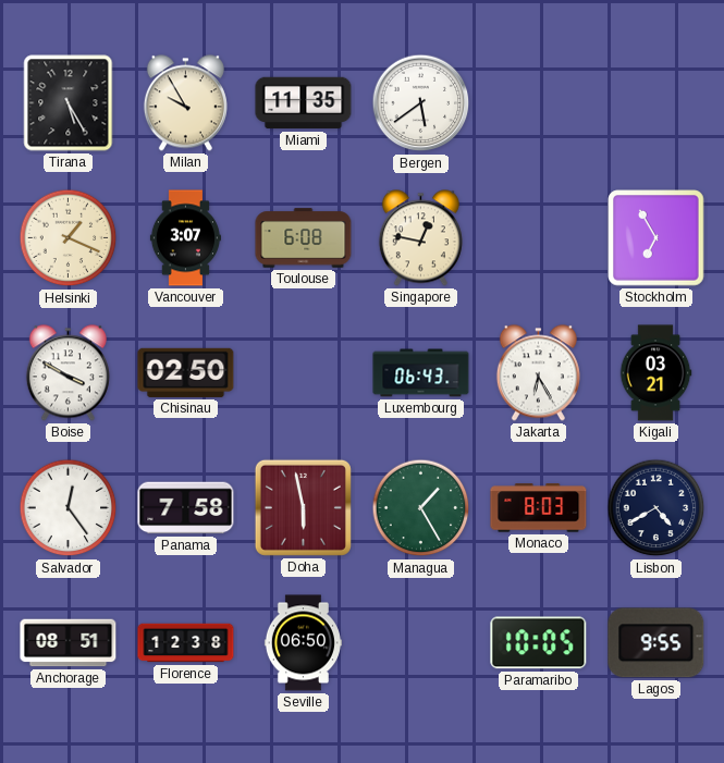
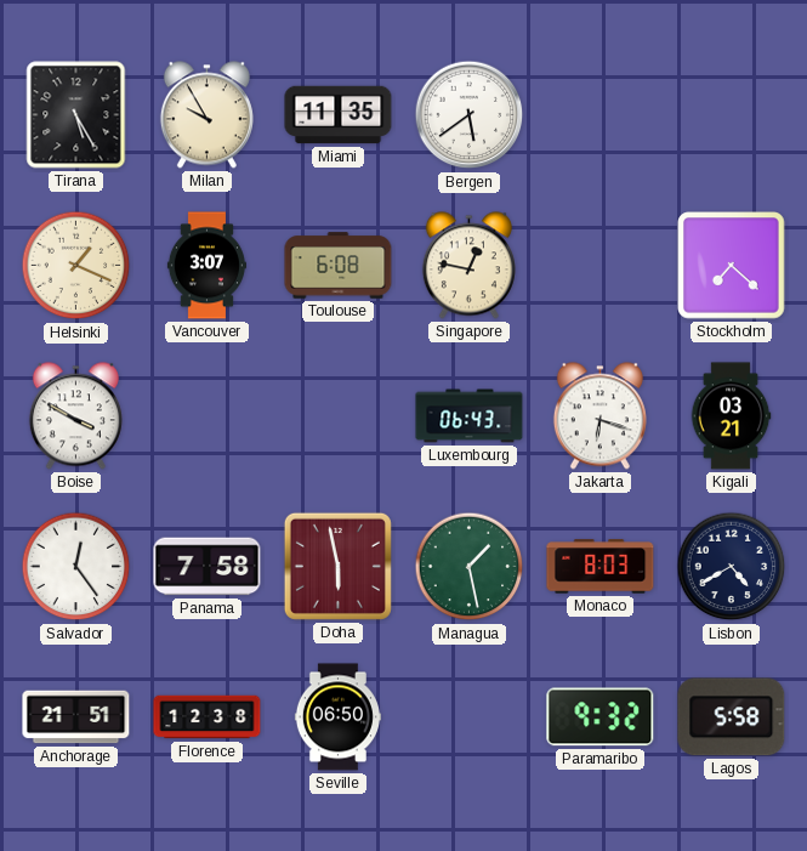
Stockholm: 6:55 -> 7:22
Chisinau: 02:50 -> none
Jakarta: 6:25 -> 6:18
Managua: 1:25 -> 1:28
Anchorage: 08:51 -> 21:51
Paramaribo: 10:05 -> 9:32
Lagos: 9:55 -> 5:58
